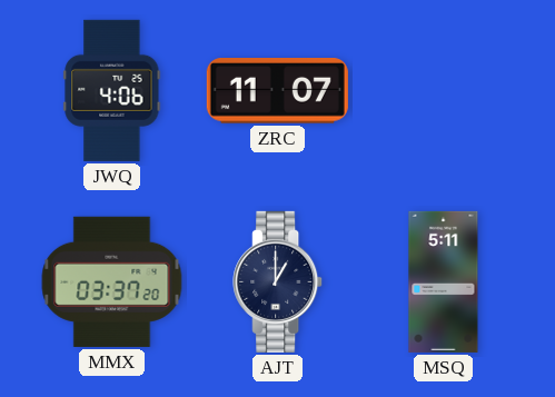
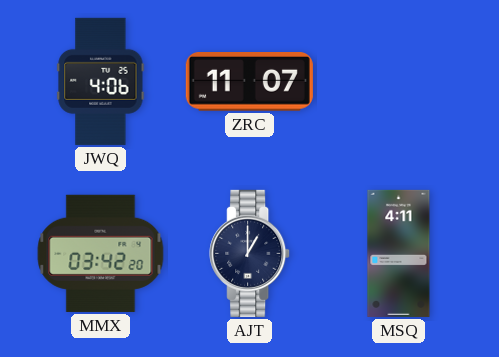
MMX: 03:37 -> 03:42
MSQ: 5:11 -> 4:11
